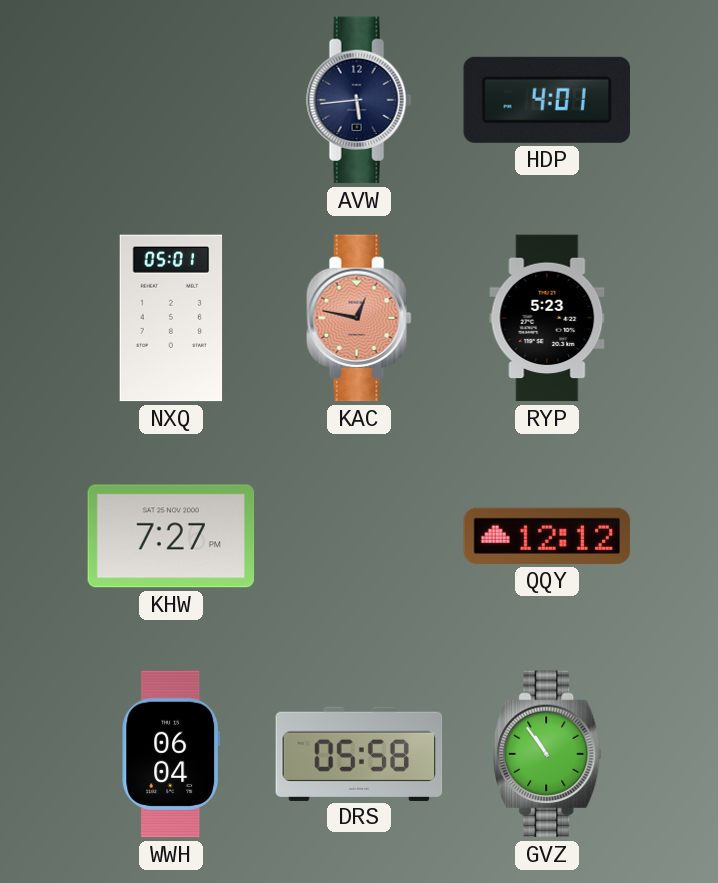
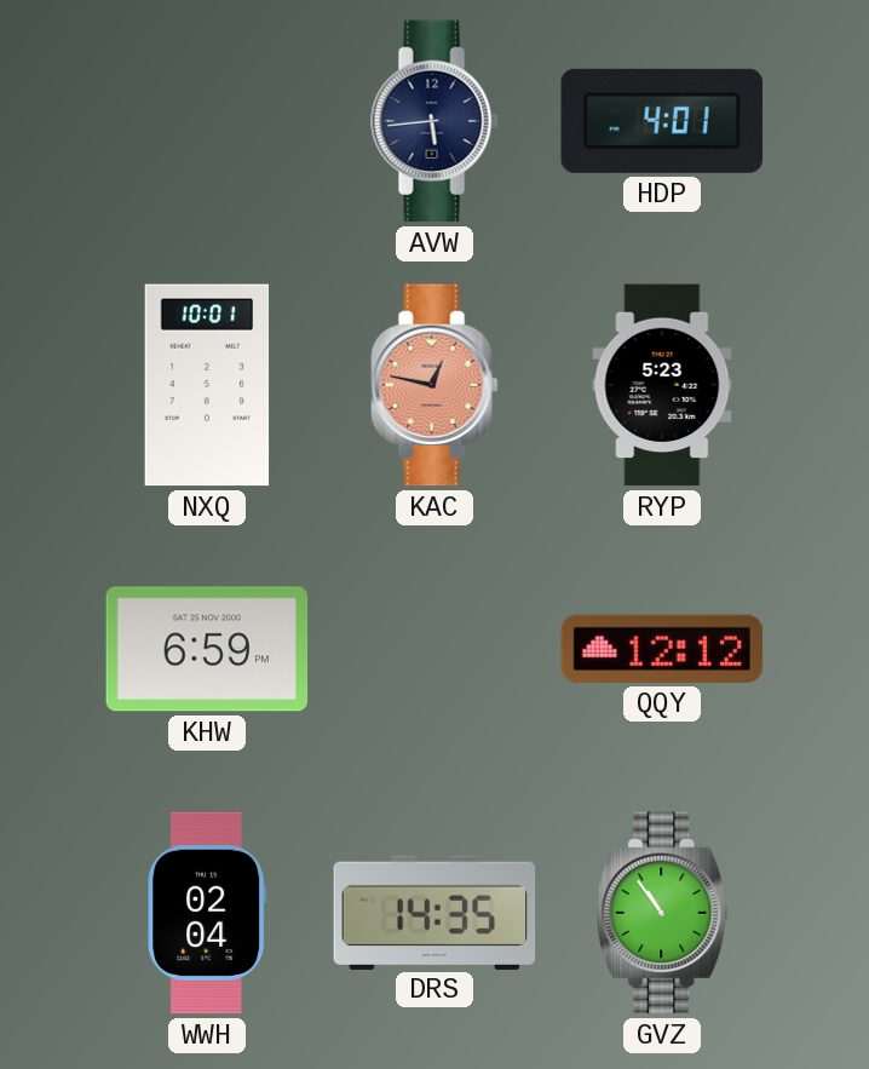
NXQ: 05:01 -> 10:01
KHW: 7:27 -> 6:59
WWH: 06:04 -> 02:04
DRS: 05:58 -> 14:35
